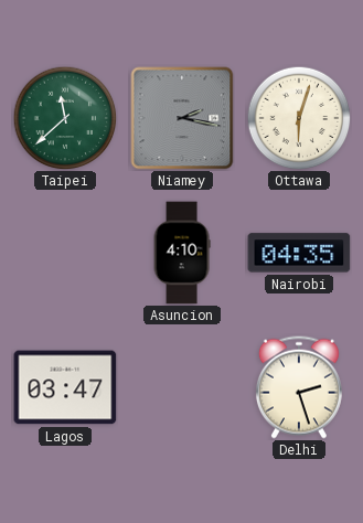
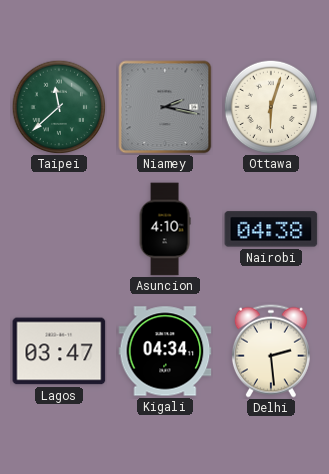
Nairobi: 04:35 -> 04:38
Kigali: none -> 04:34
Delhi: 2:27 -> 2:29
